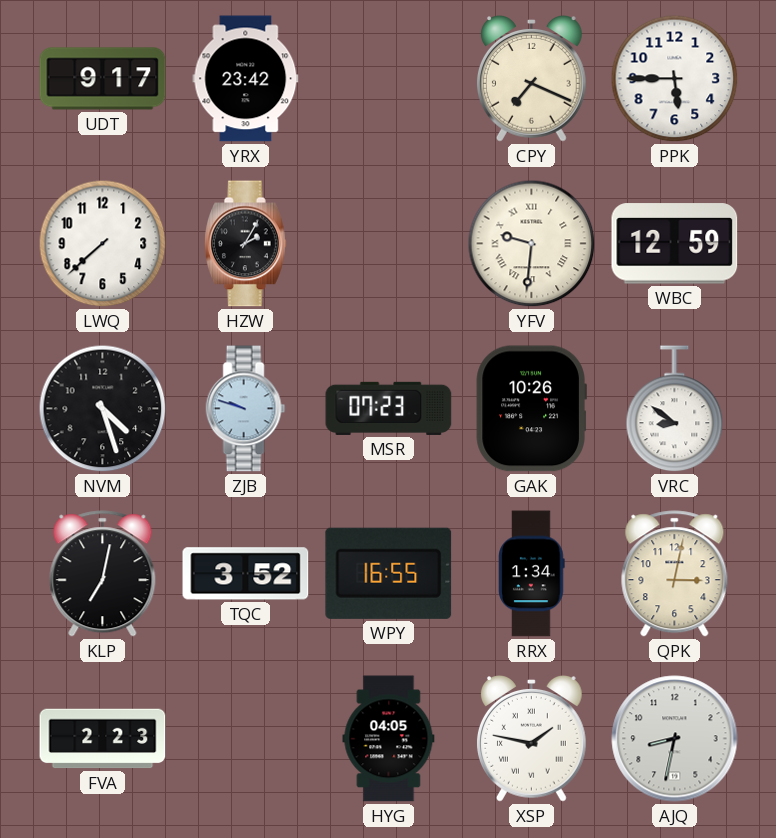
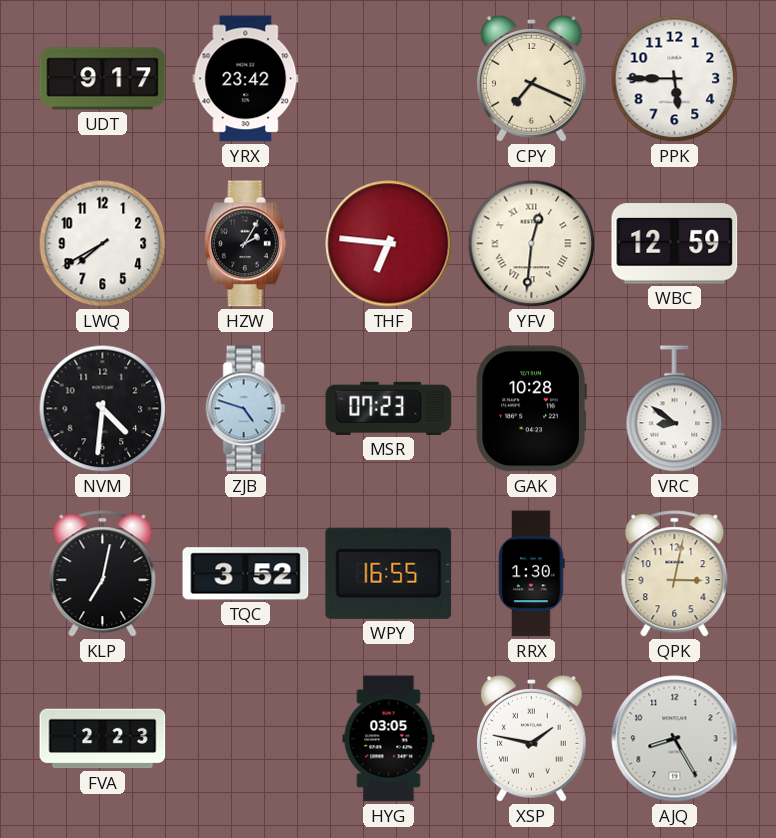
LWQ: 7:38 -> 7:40
THF: none -> 6:46
YFV: 9:31 -> 12:31
NVM: 4:27 -> 4:31
ZJB: 9:48 -> 4:48
GAK: 10:26 -> 10:28
RRX: 1:34 -> 1:30
HYG: 04:05 -> 03:05
AJQ: 8:32 -> 8:25
